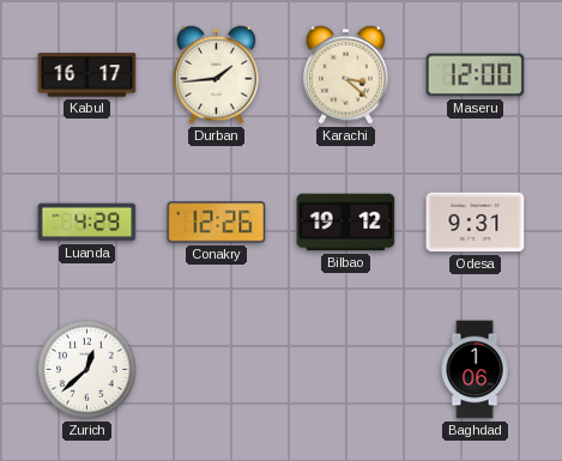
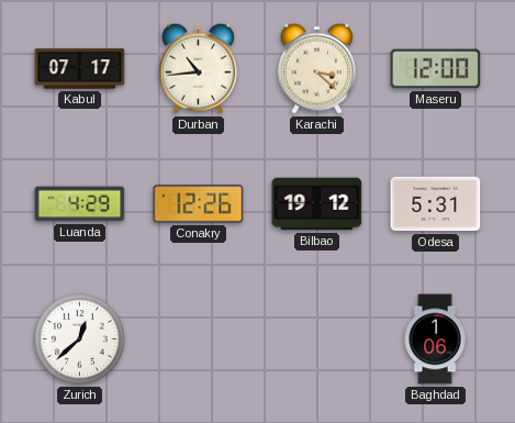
Kabul: 16:17 -> 07:17
Durban: 1:44 -> 10:44
Odesa: 9:31 -> 5:31
